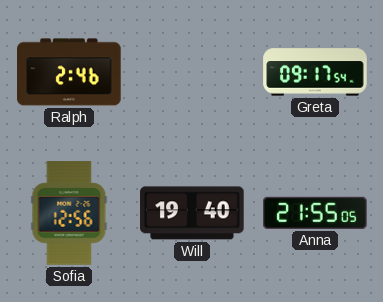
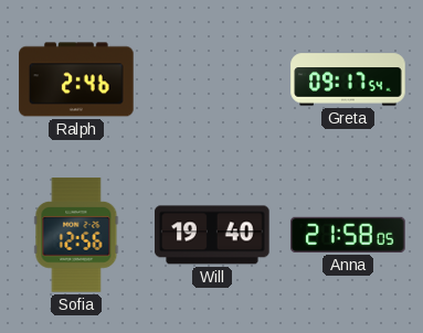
Anna: 21:55 -> 21:58
